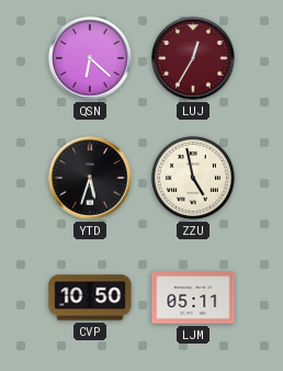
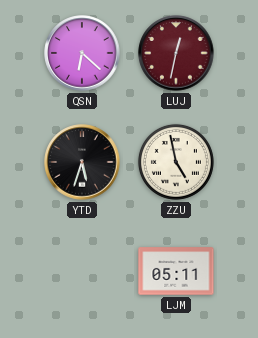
LUJ: 12:35 -> 12:32
CVP: 10:50 -> none
